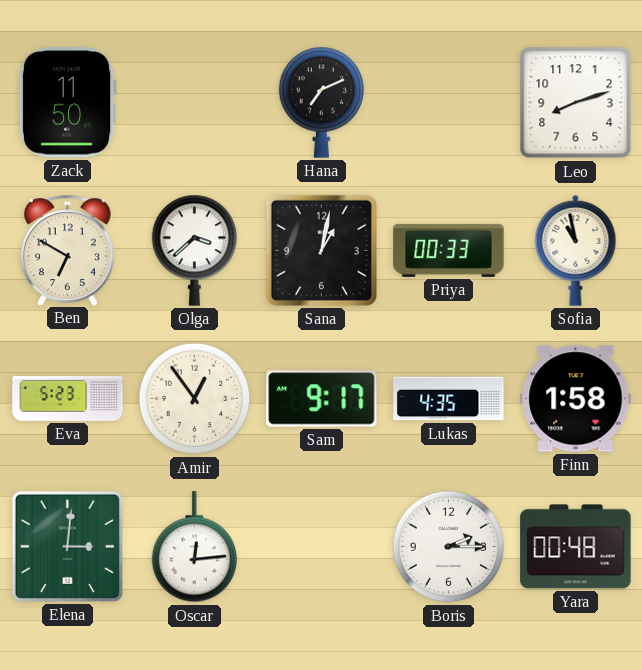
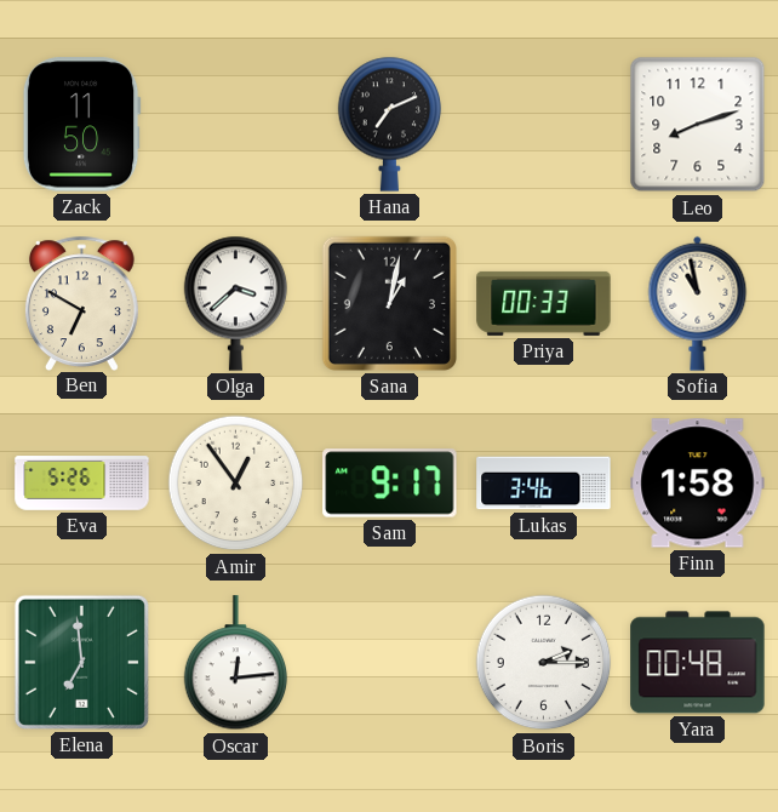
Eva: 5:23 -> 5:26
Lukas: 4:35 -> 3:46
Elena: 3:01 -> 6:59
